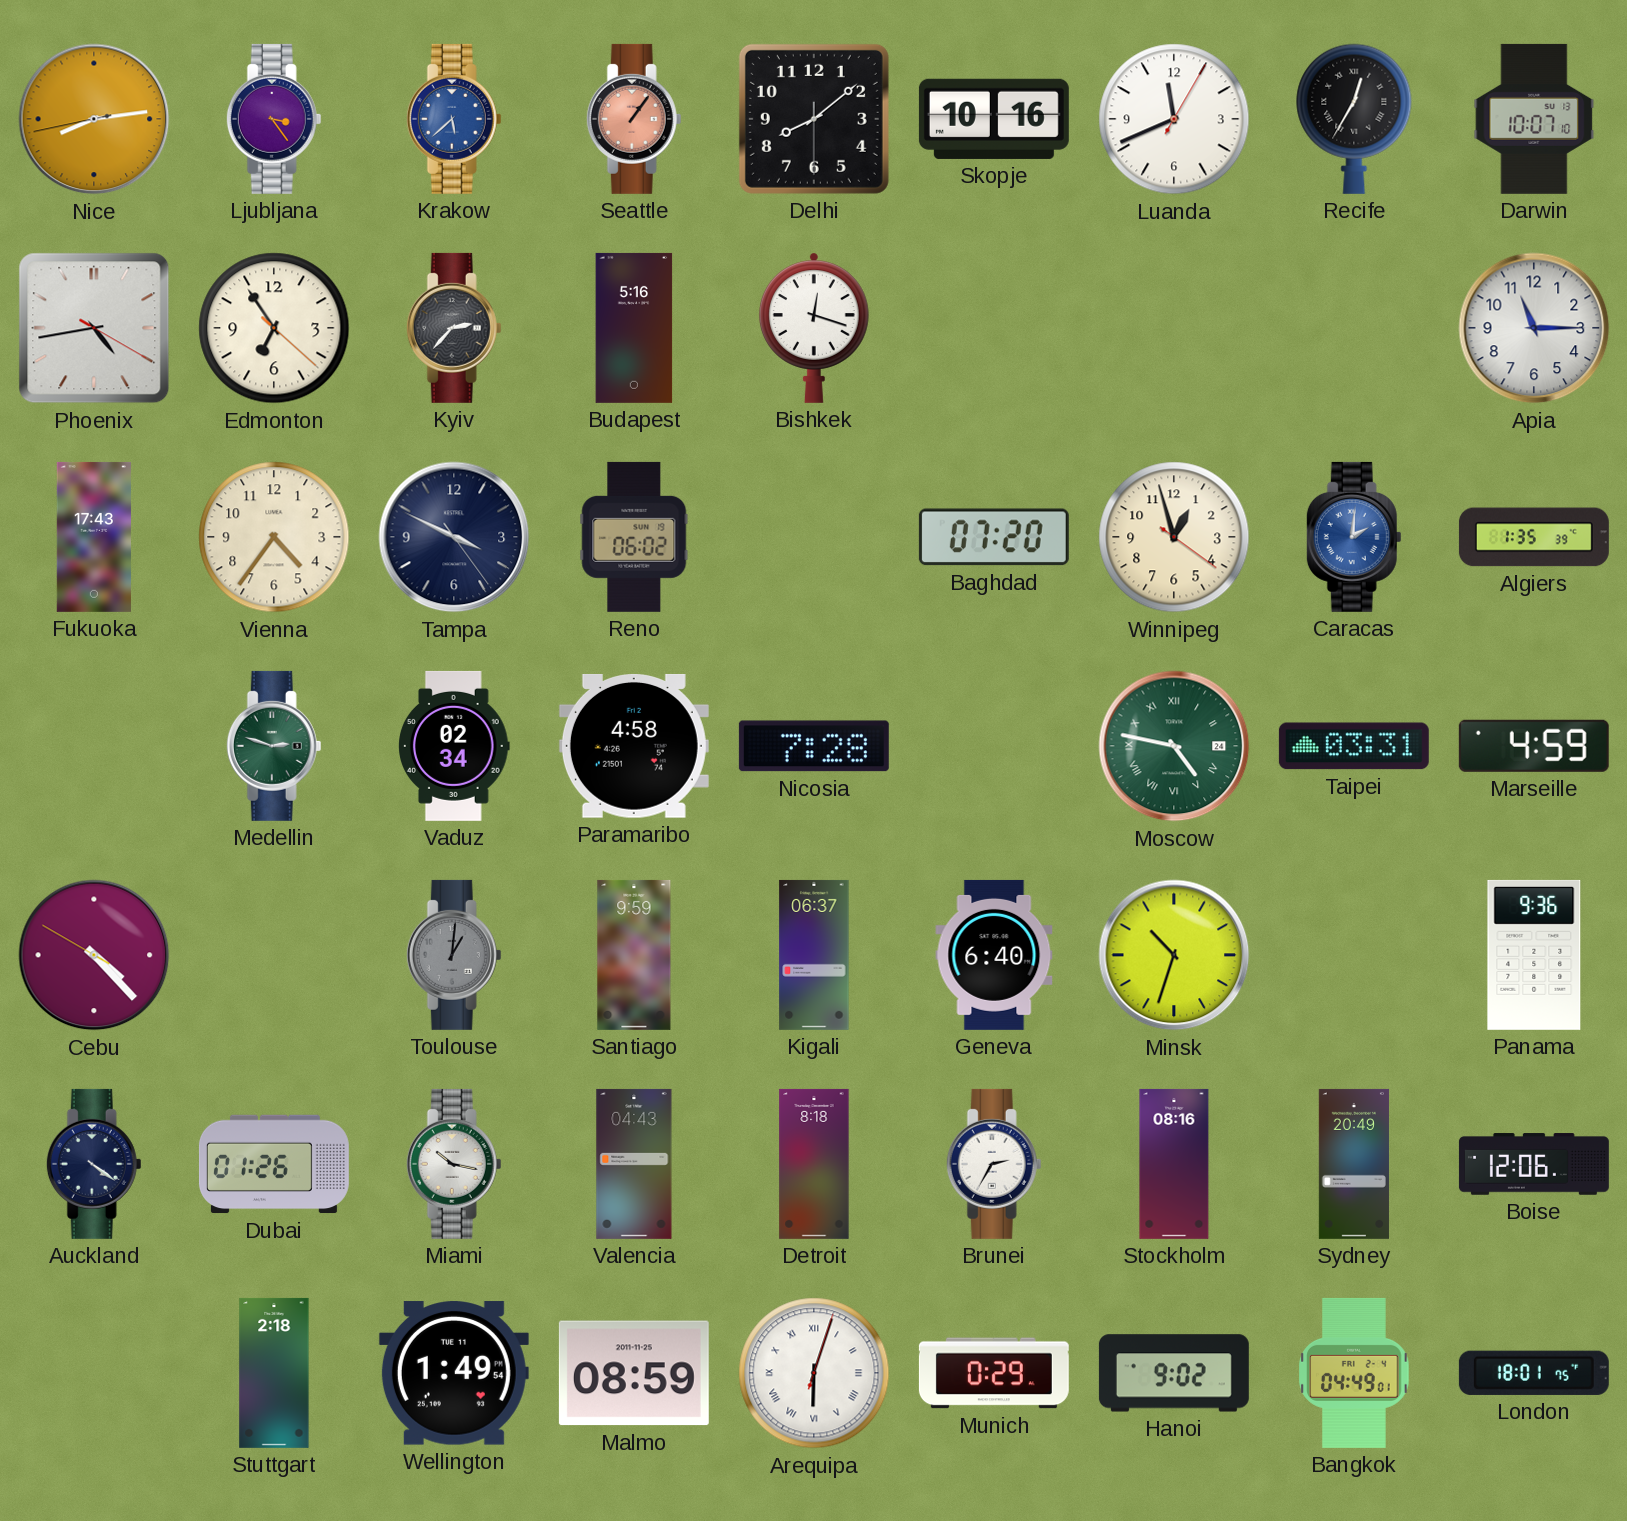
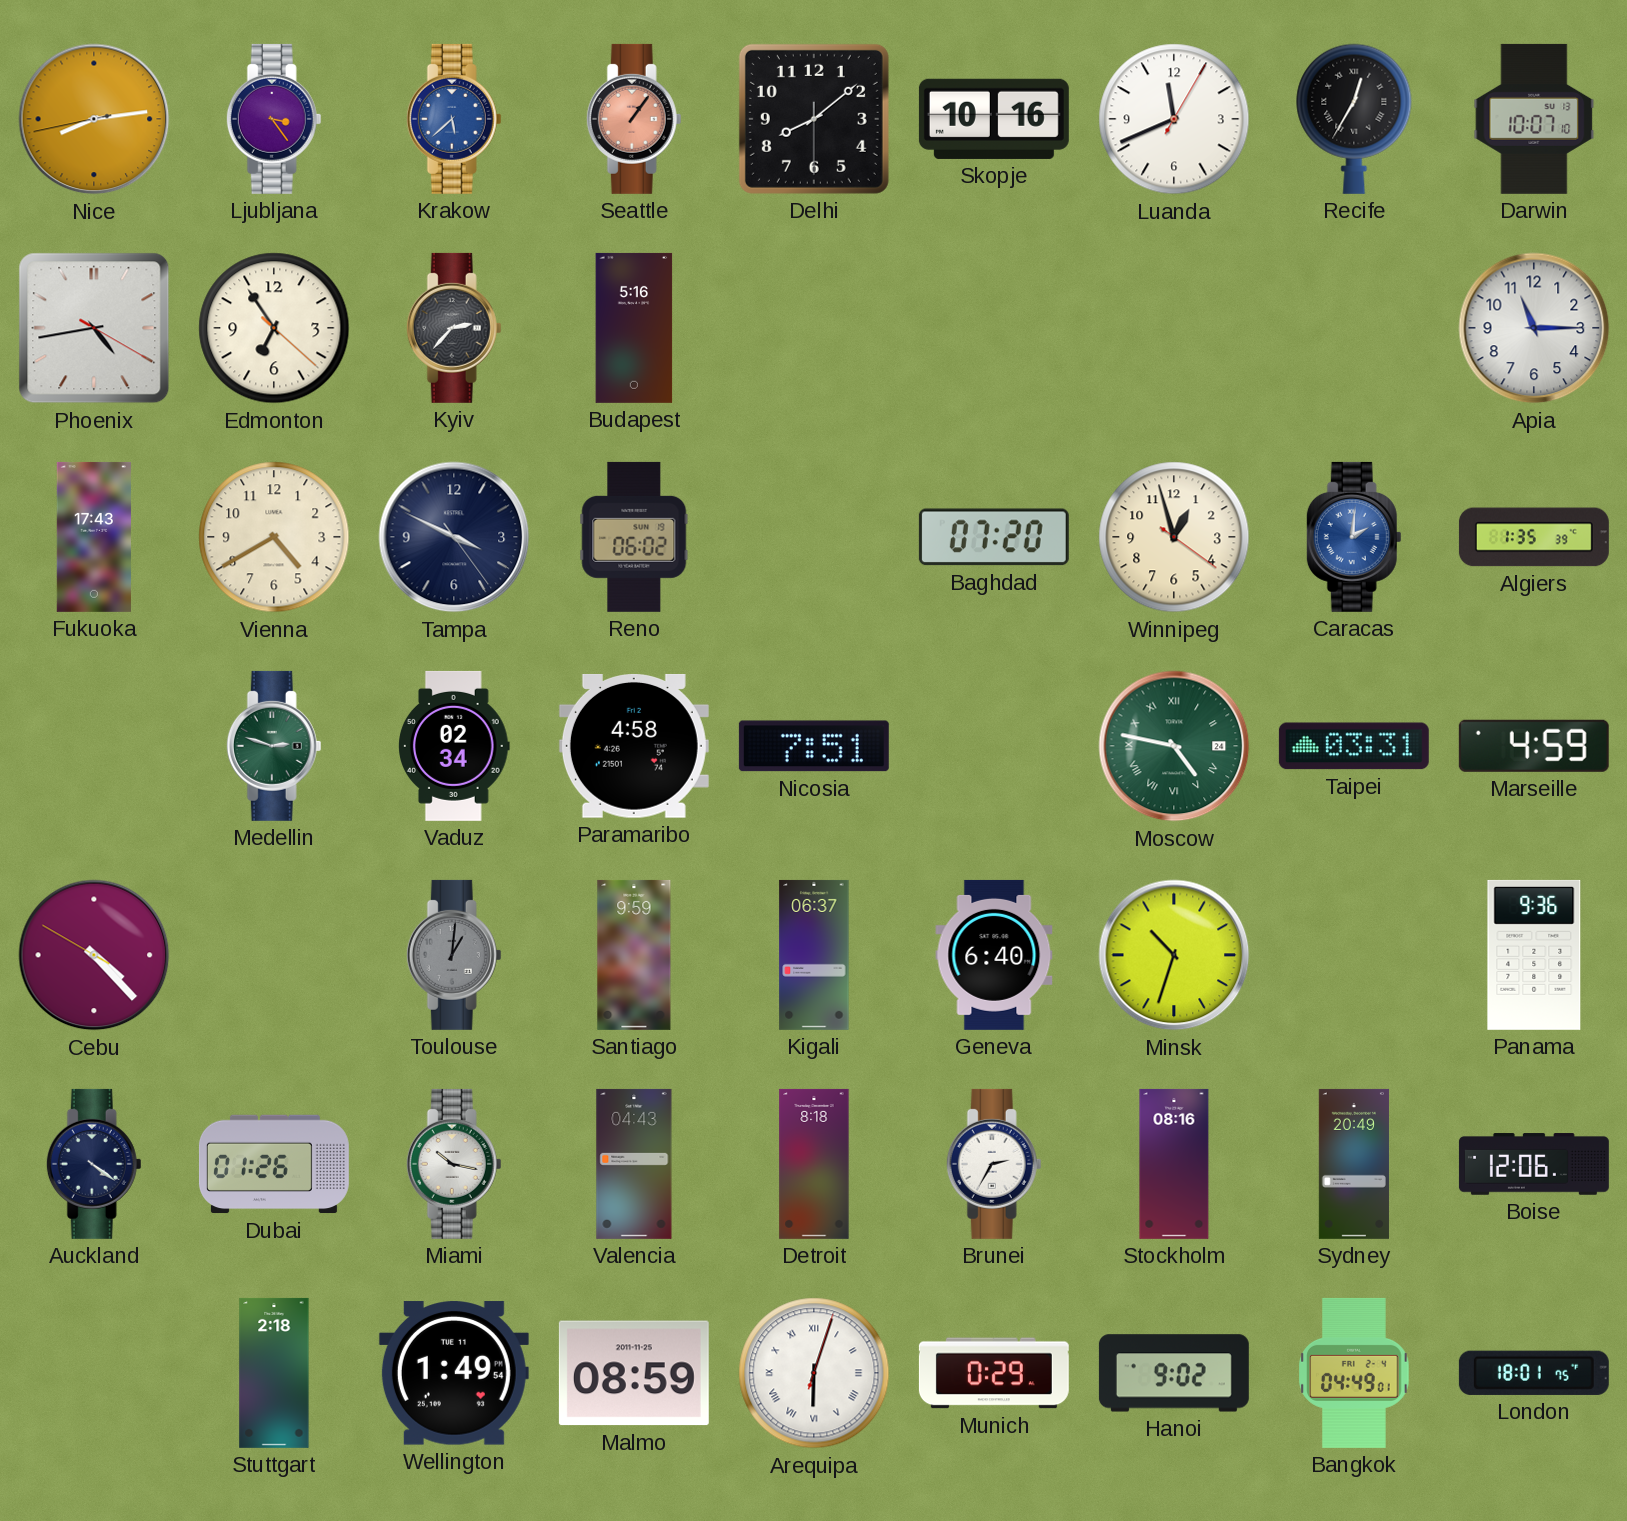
Bishkek: 12:18 -> none
Vienna: 4:36 -> 4:40
Nicosia: 7:28 -> 7:51
